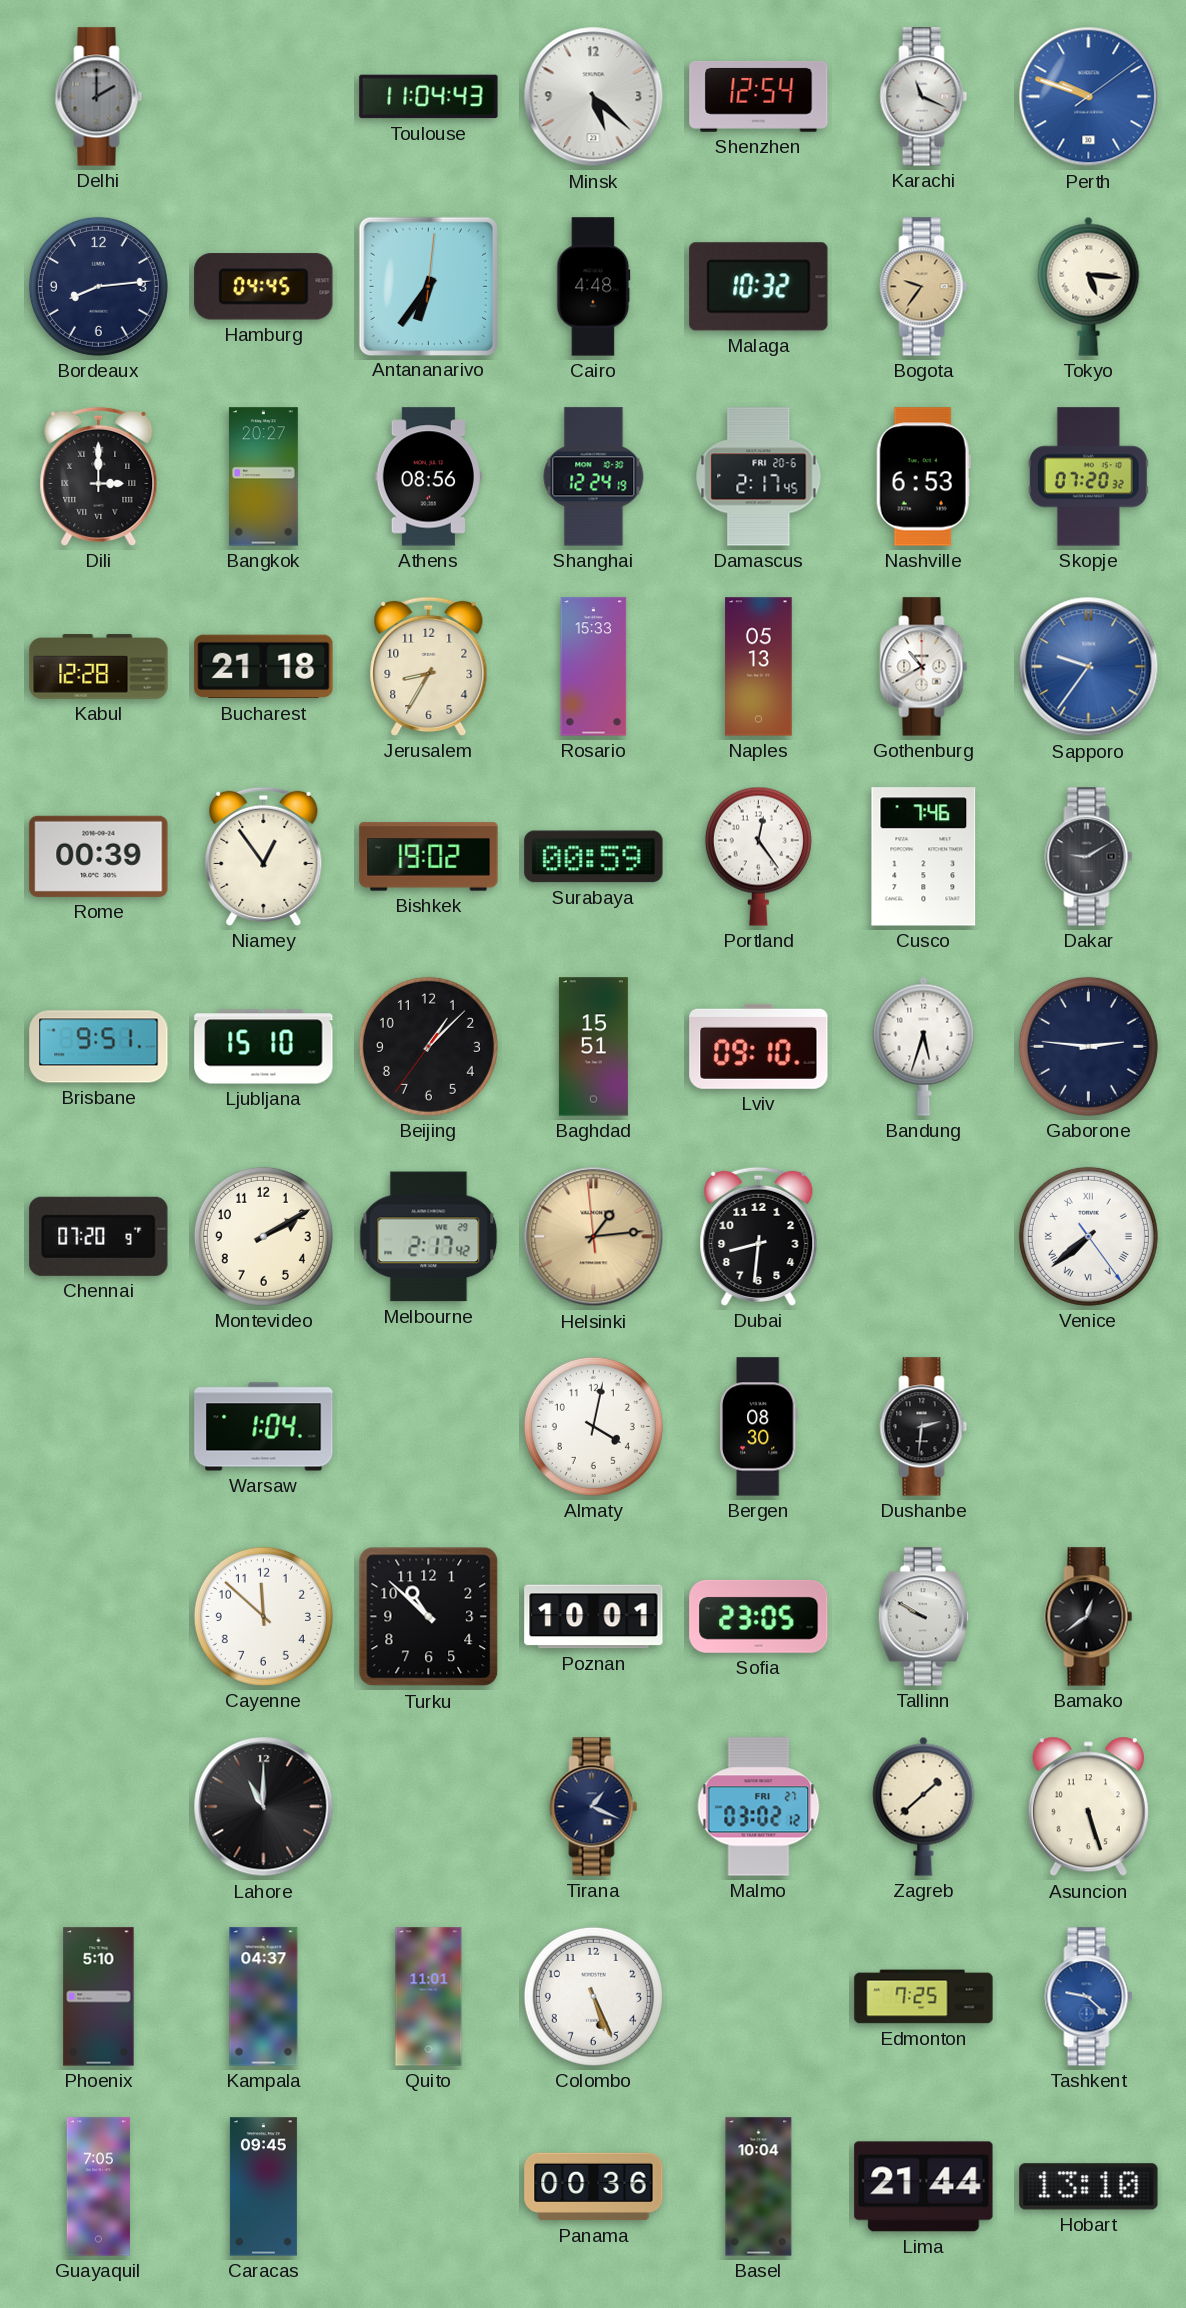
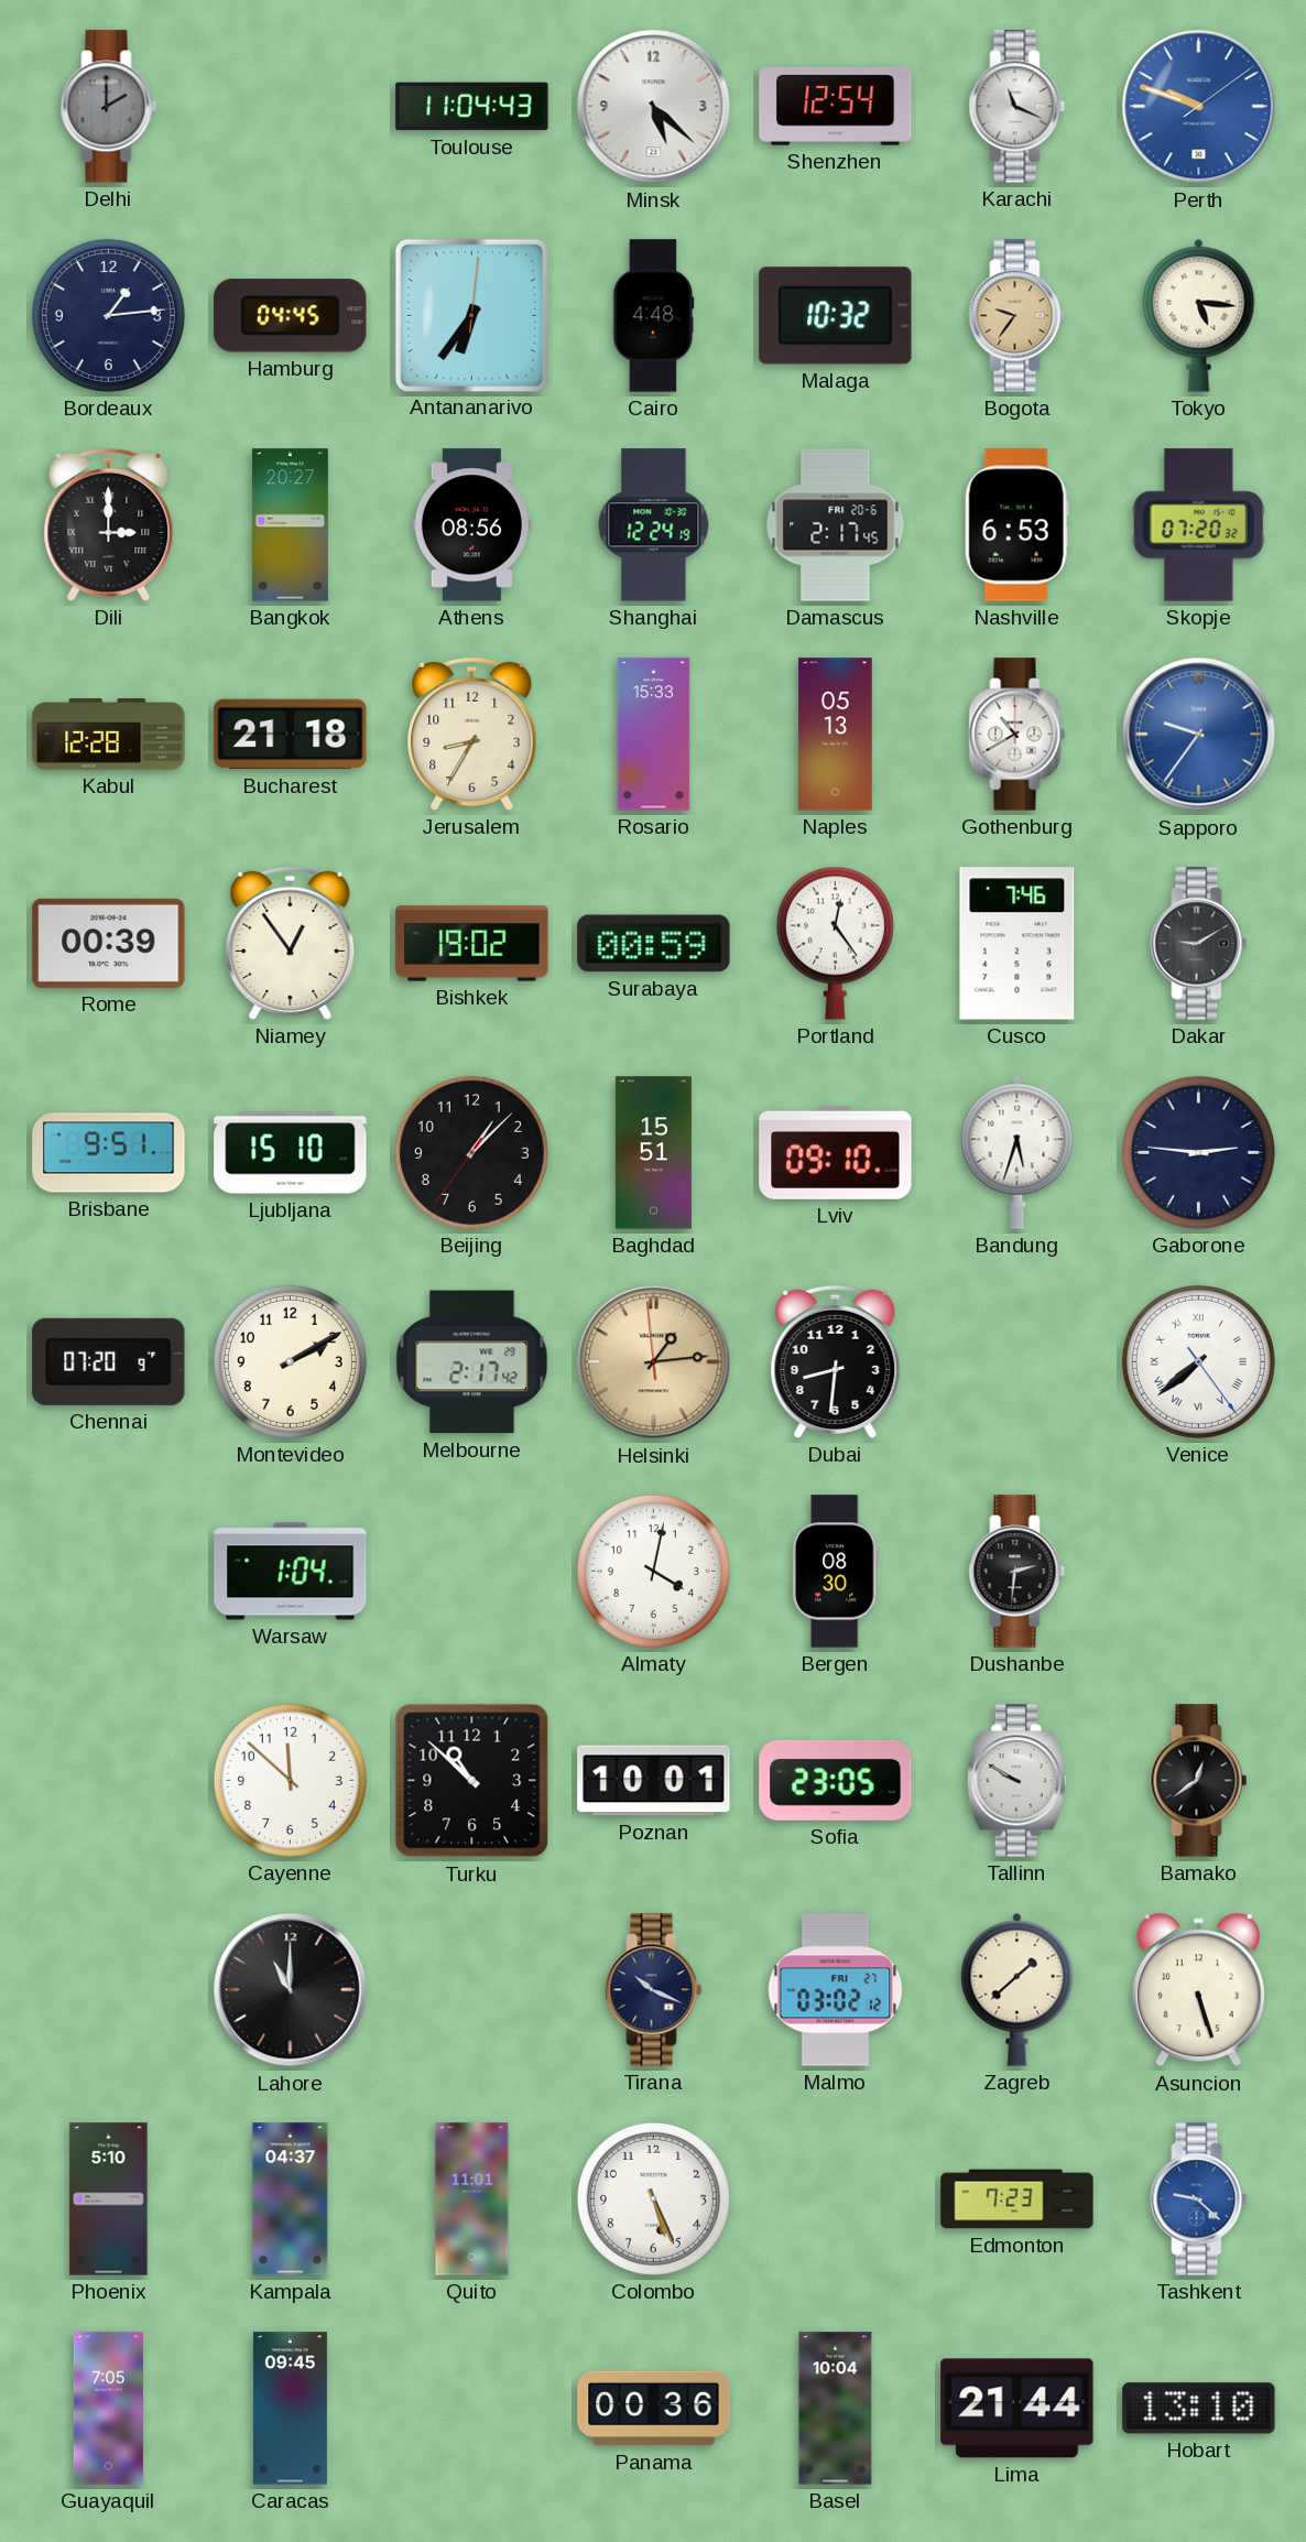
Bordeaux: 8:14 -> 1:14
Tirana: 1:19 -> 10:19
Edmonton: 7:25 -> 7:23
